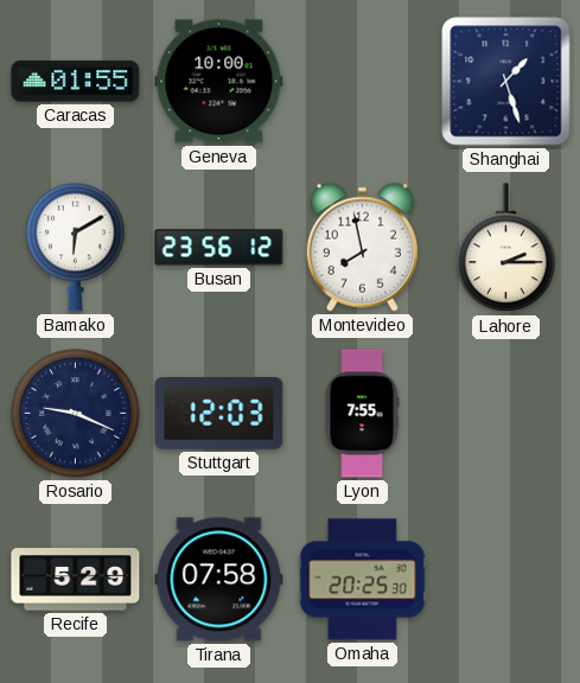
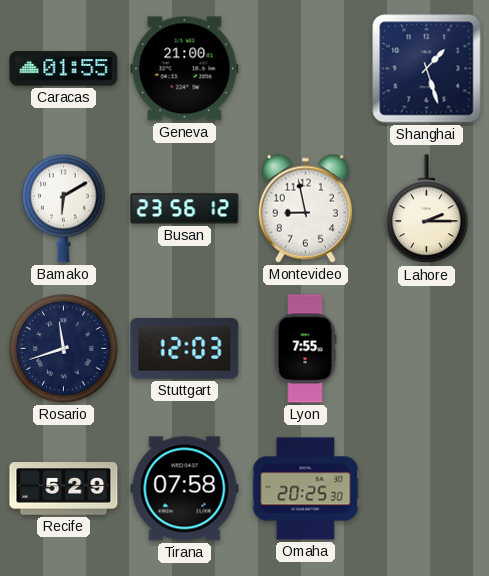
Geneva: 10:00 -> 21:00
Montevideo: 7:58 -> 8:58
Rosario: 9:19 -> 11:42
